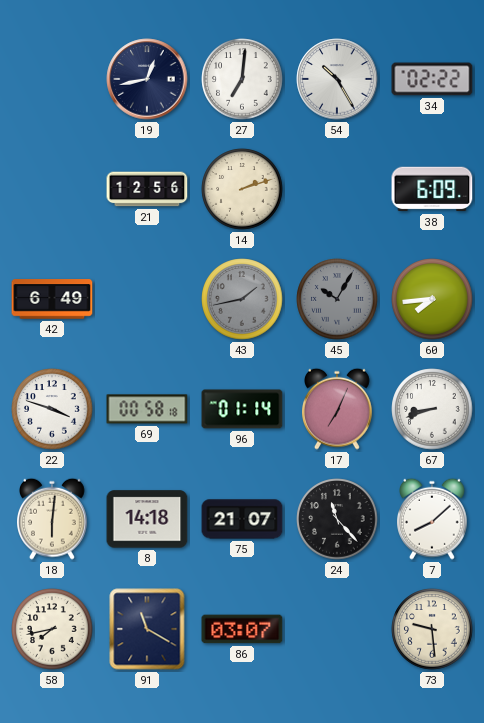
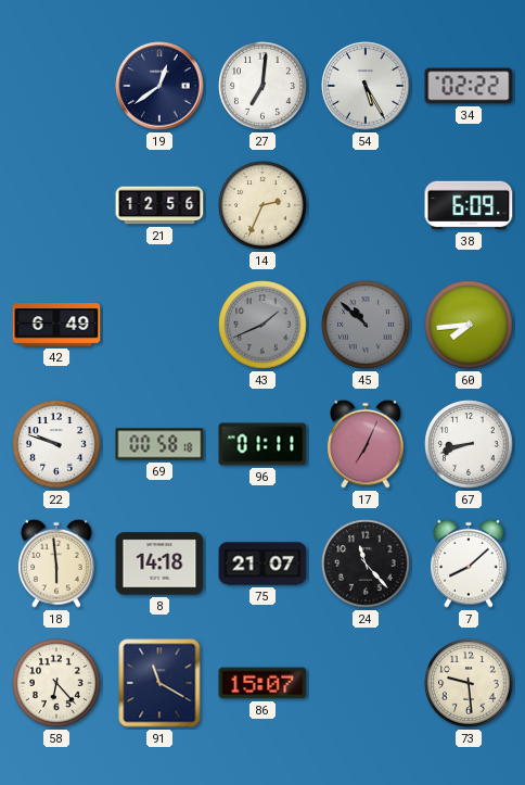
19: 12:43 -> 12:39
54: 10:25 -> 5:25
14: 2:12 -> 2:34
43: 1:43 -> 1:41
45: 10:05 -> 10:52
22: 3:48 -> 9:48
96: 01:14 -> 01:11
18: 6:01 -> 5:59
58: 7:43 -> 6:23
86: 03:07 -> 15:07
